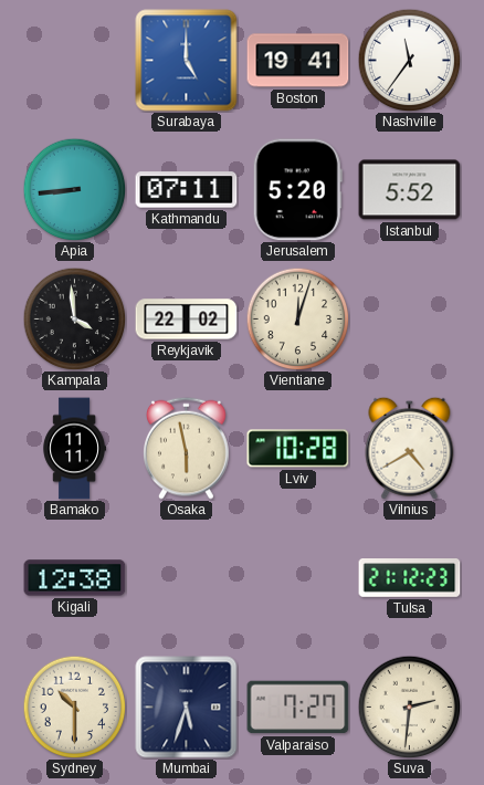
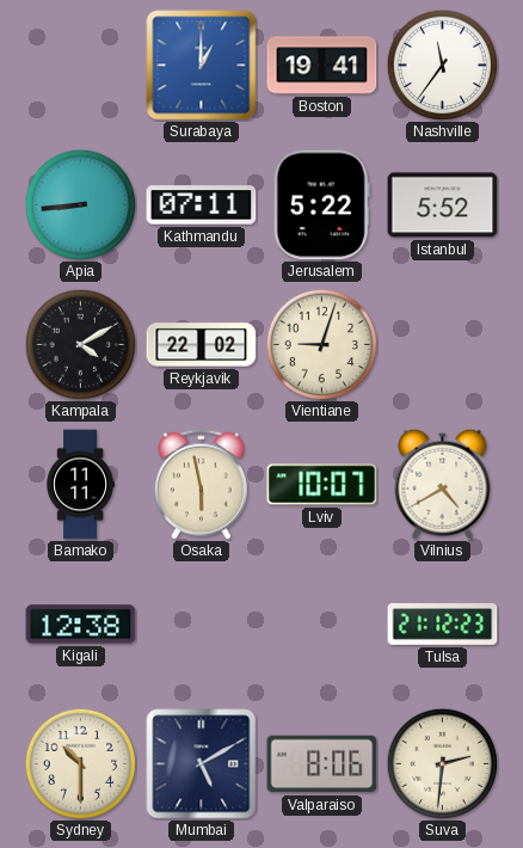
Surabaya: 5:00 -> 1:00
Jerusalem: 5:20 -> 5:22
Kampala: 3:59 -> 4:10
Vientiane: 12:03 -> 9:03
Lviv: 10:28 -> 10:07
Mumbai: 5:33 -> 5:10
Valparaiso: 7:27 -> 8:06
